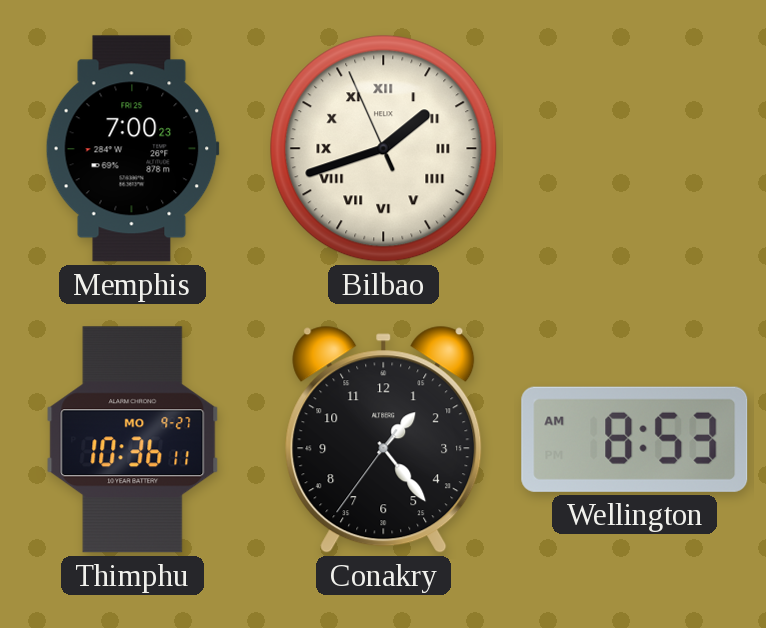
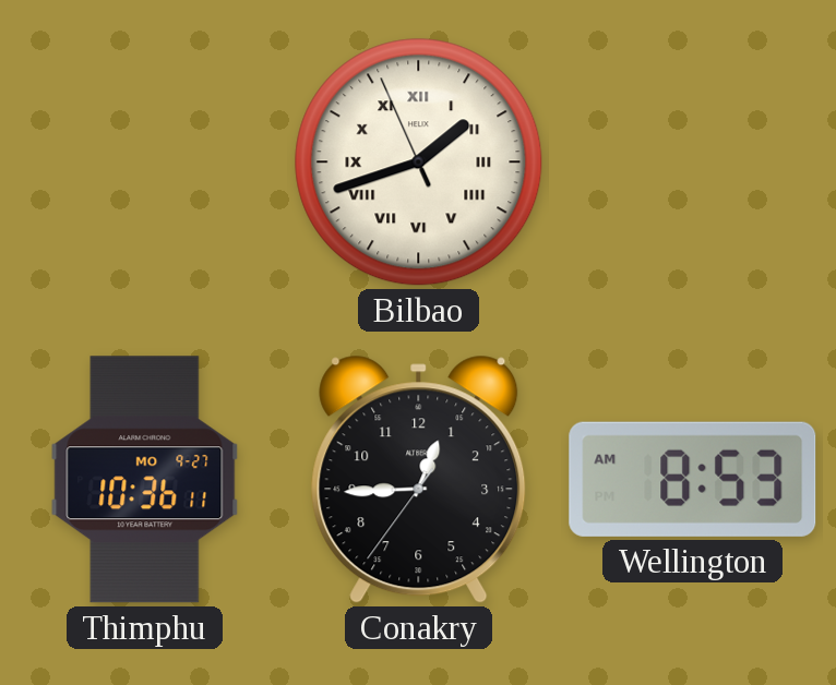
Memphis: 7:00 -> none
Conakry: 1:23 -> 12:44
